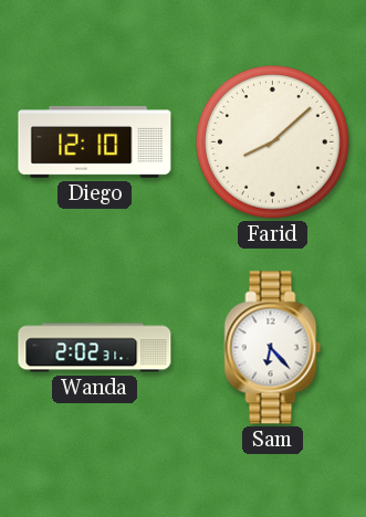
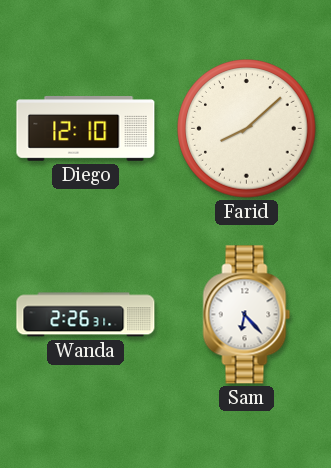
Wanda: 2:02 -> 2:26
